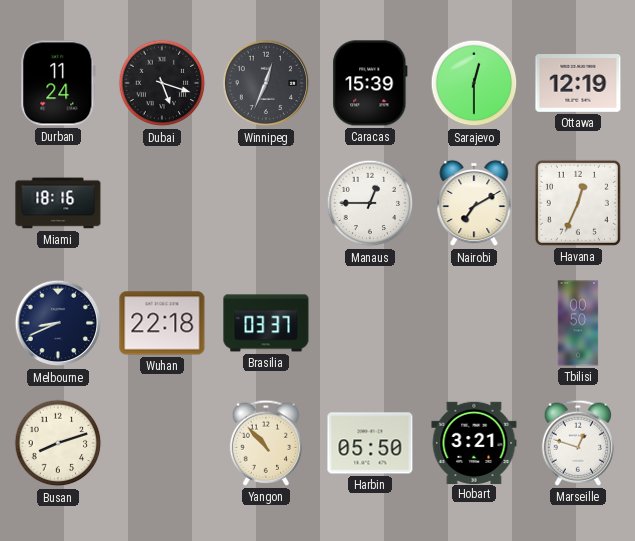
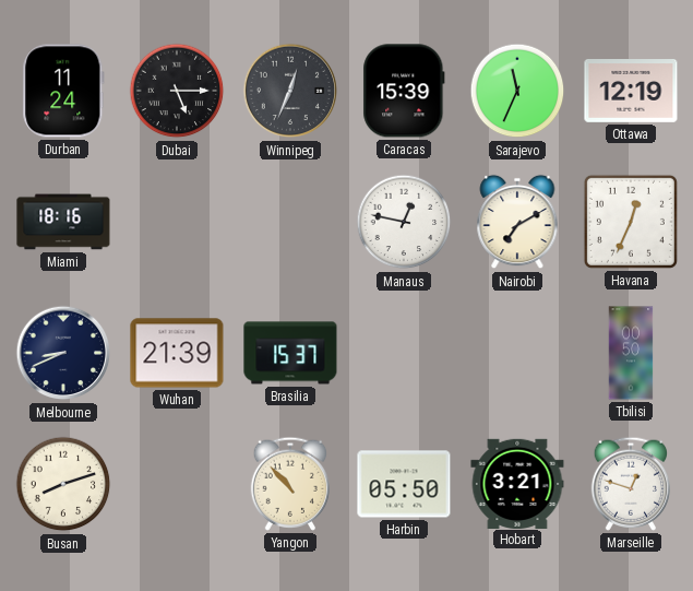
Dubai: 5:18 -> 5:15
Sarajevo: 12:30 -> 11:34
Manaus: 12:45 -> 12:47
Wuhan: 22:18 -> 21:39
Brasilia: 03:37 -> 15:37
